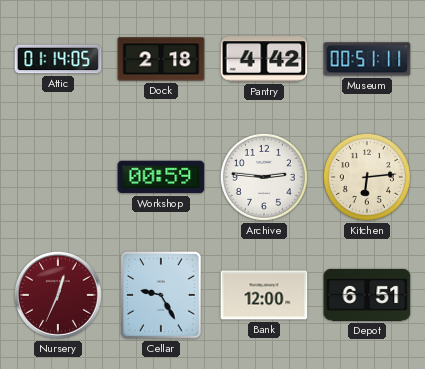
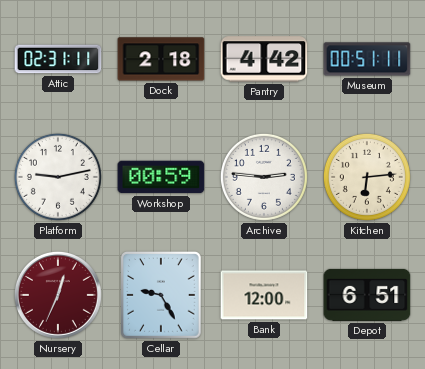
Attic: 01:14 -> 02:31
Platform: none -> 9:13
